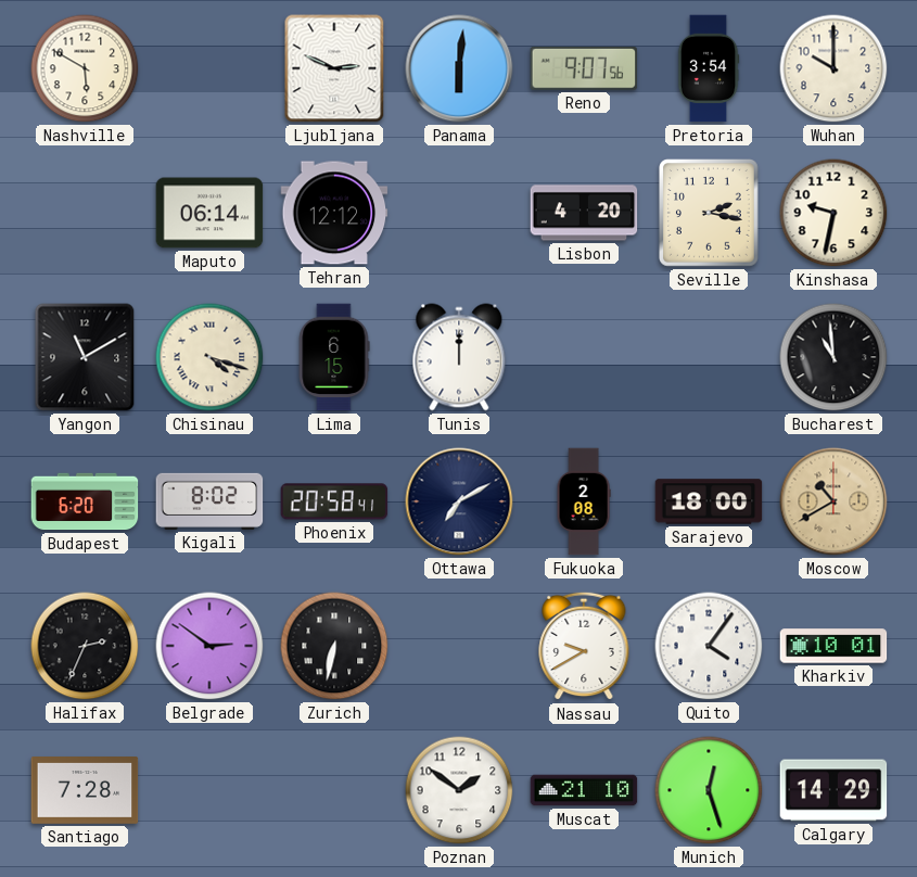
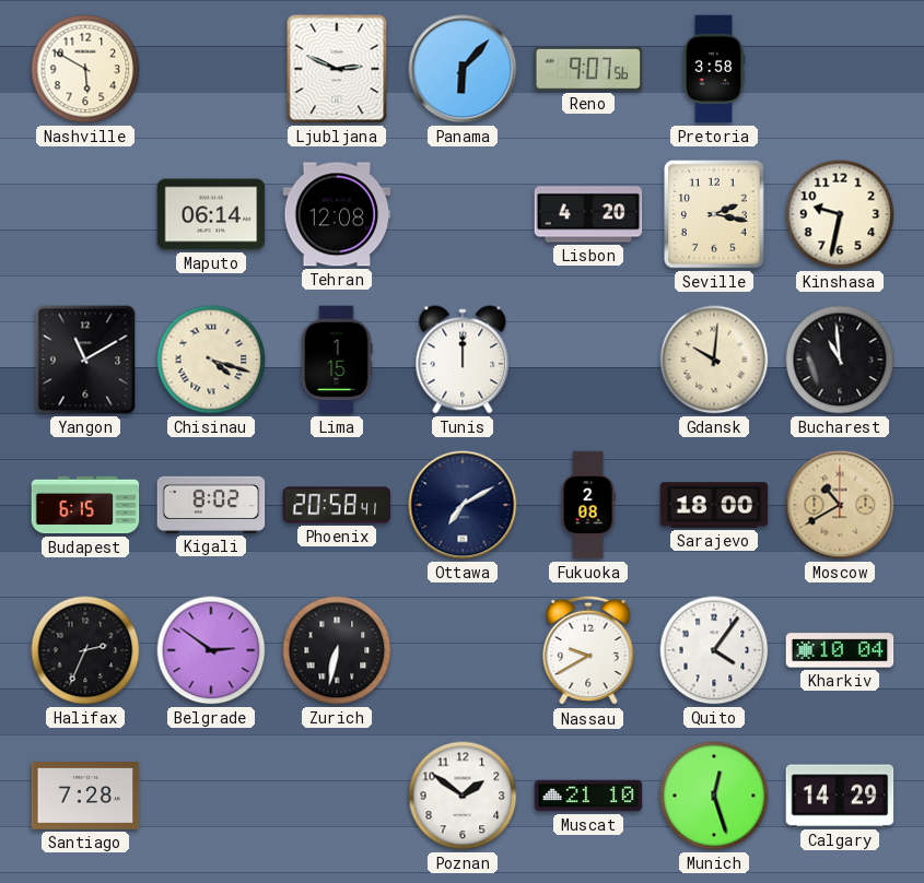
Panama: 6:01 -> 6:07
Pretoria: 3:54 -> 3:58
Wuhan: 10:00 -> none
Tehran: 12:12 -> 12:08
Lima: 6:15 -> 1:15
Gdansk: none -> 10:01
Budapest: 6:20 -> 6:15
Kharkiv: 10:01 -> 10:04
